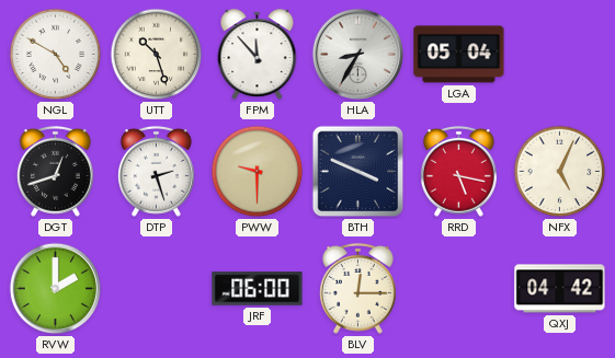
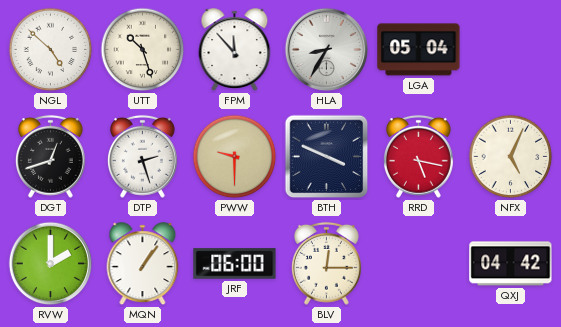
NGL: 4:50 -> 4:52
MQN: none -> 1:06
